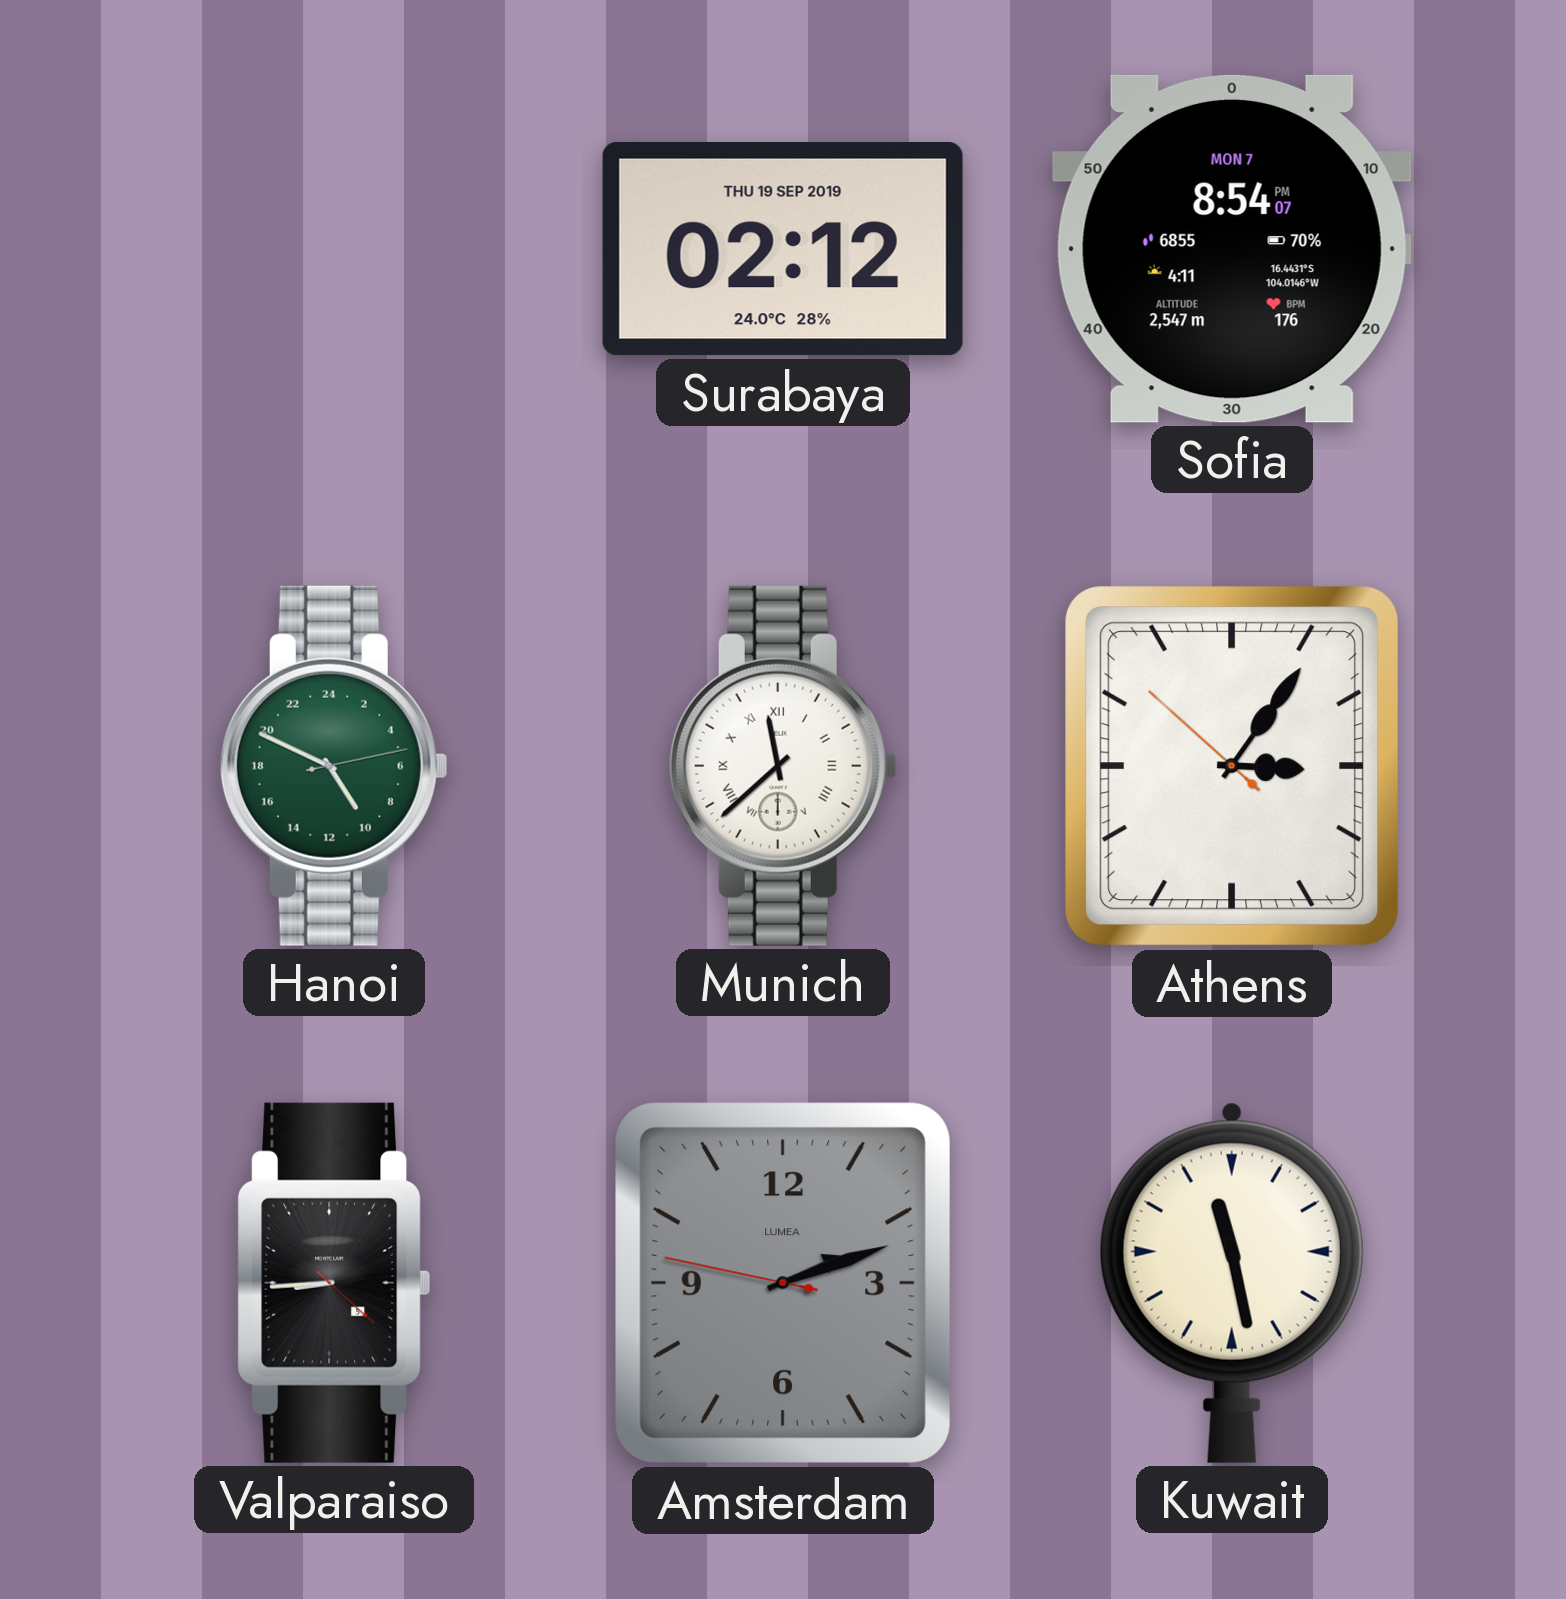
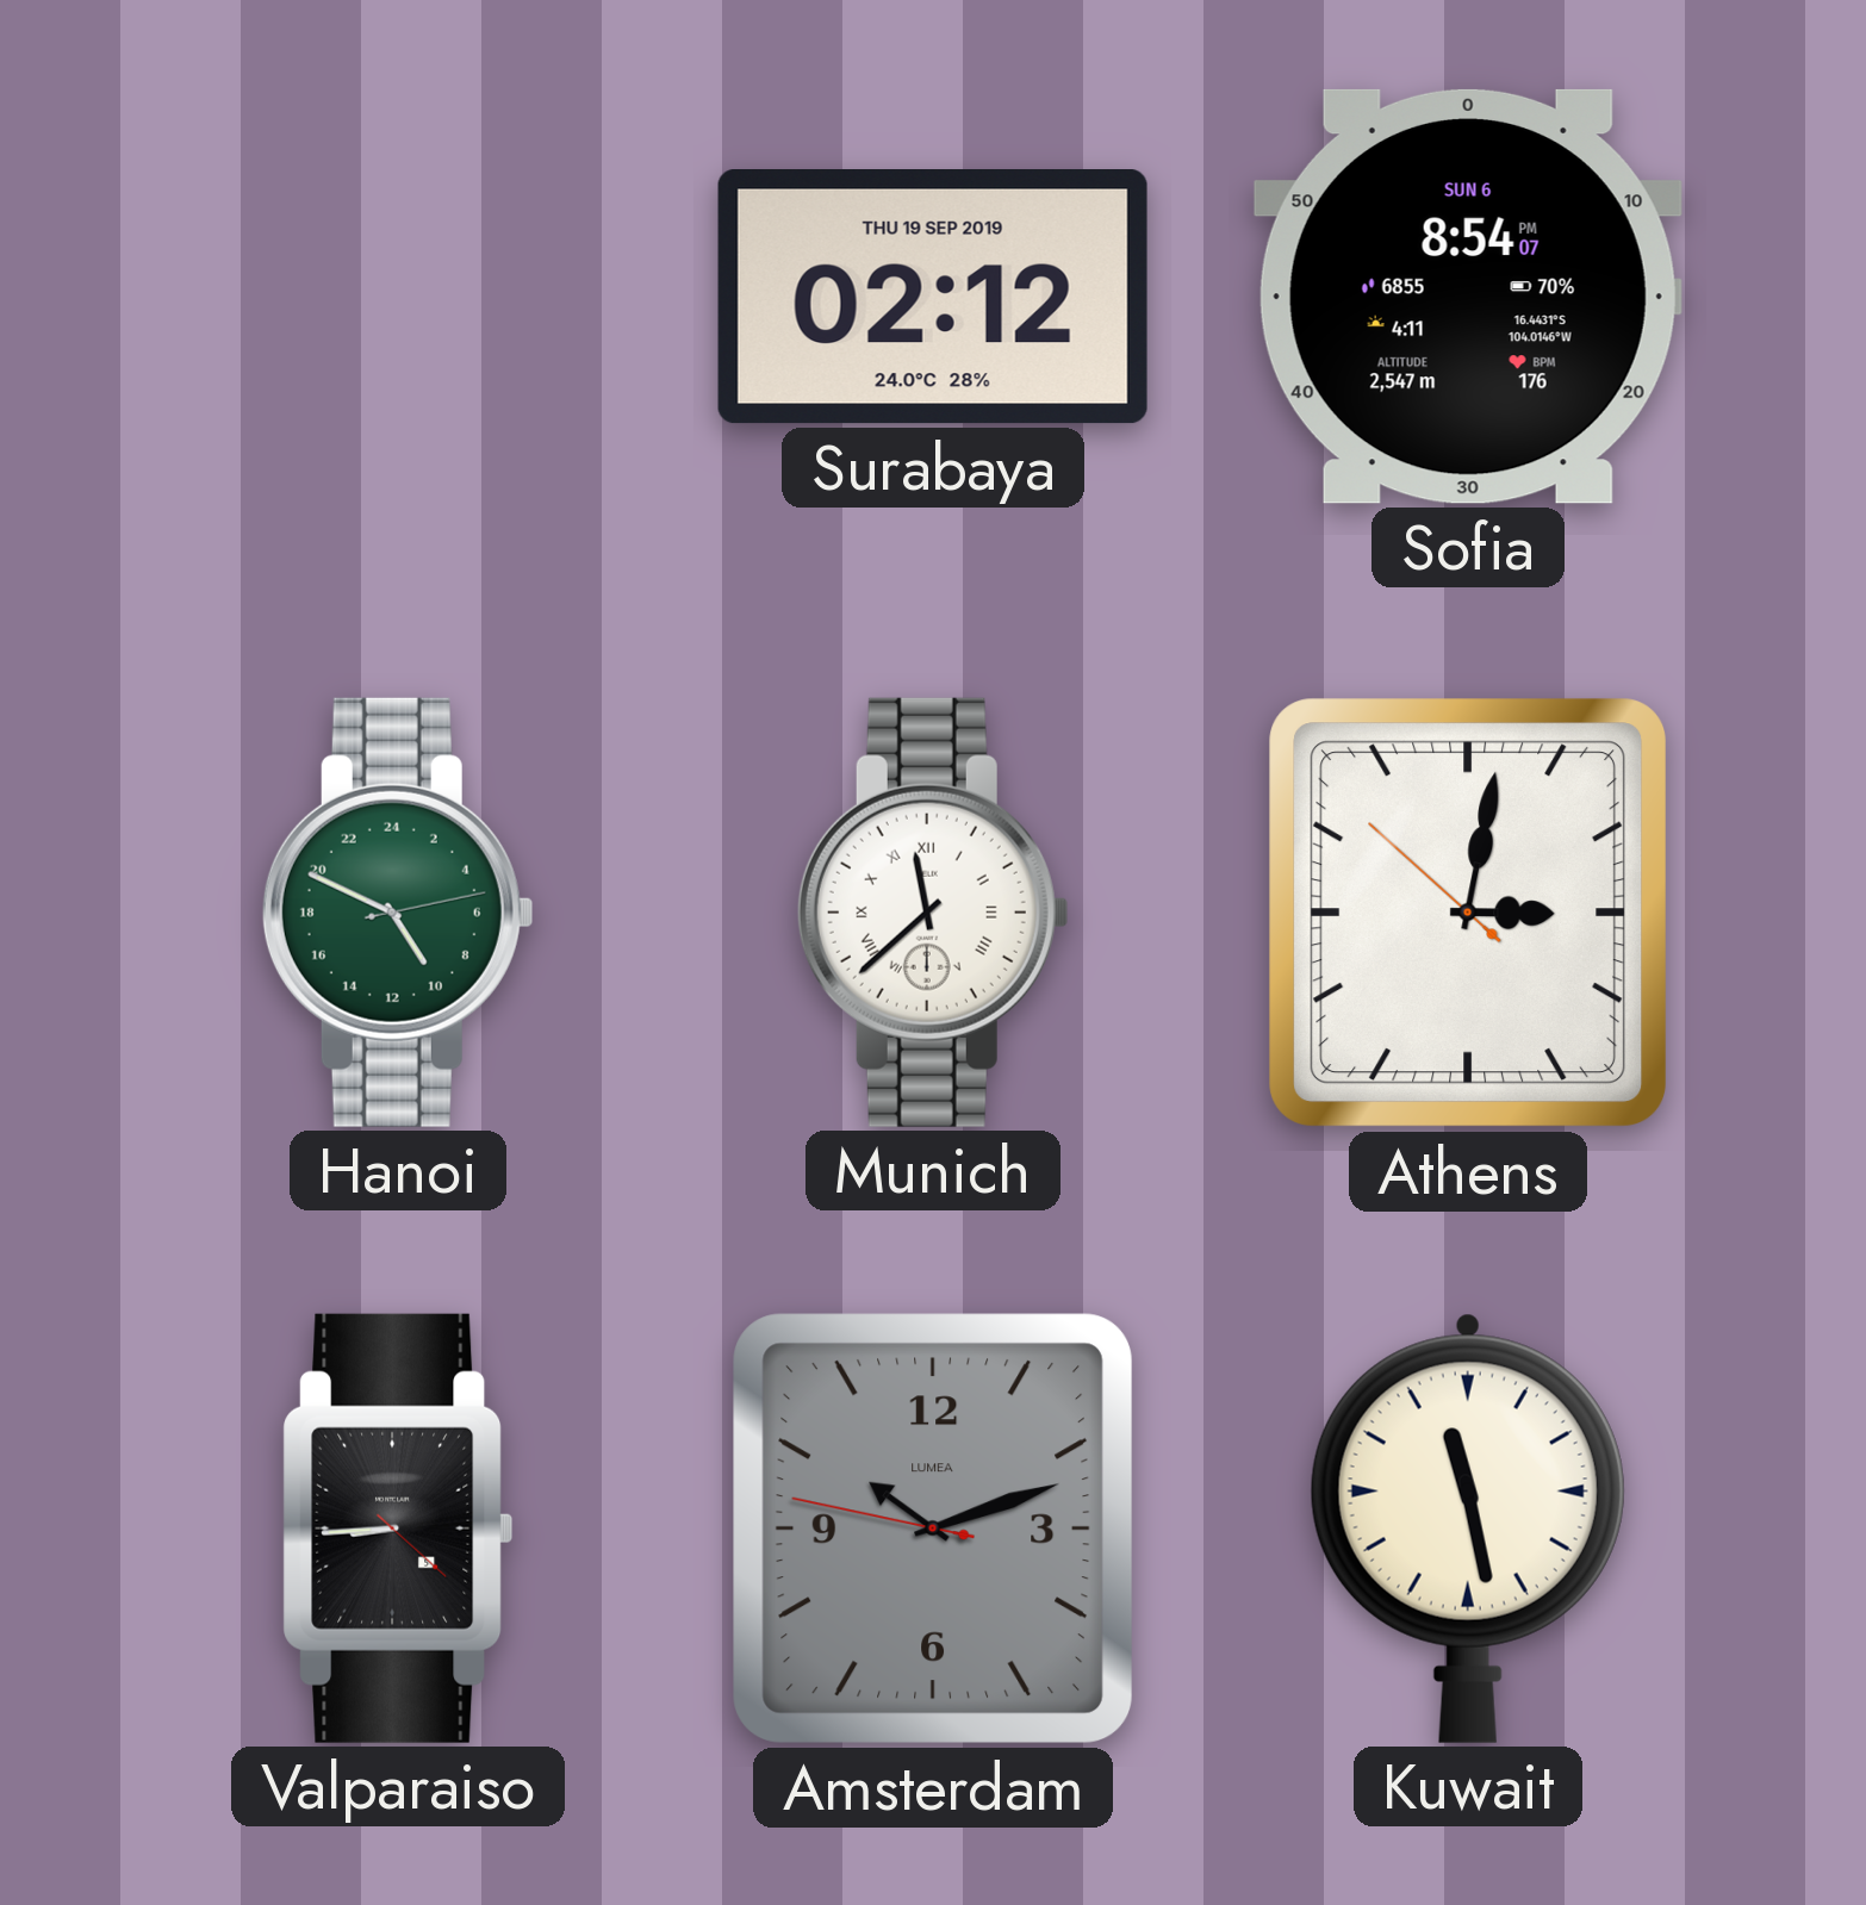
Sofia date: MON 7 -> SUN 6
Athens: 3:05 -> 3:01
Amsterdam: 2:11 -> 10:11
